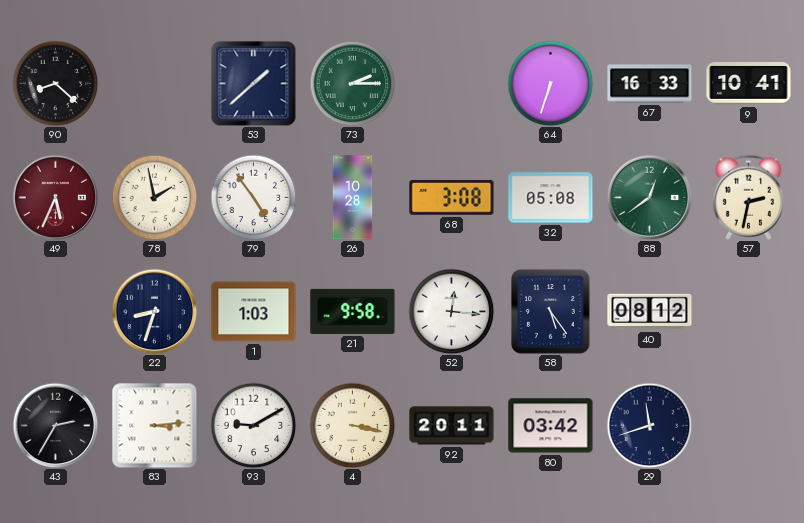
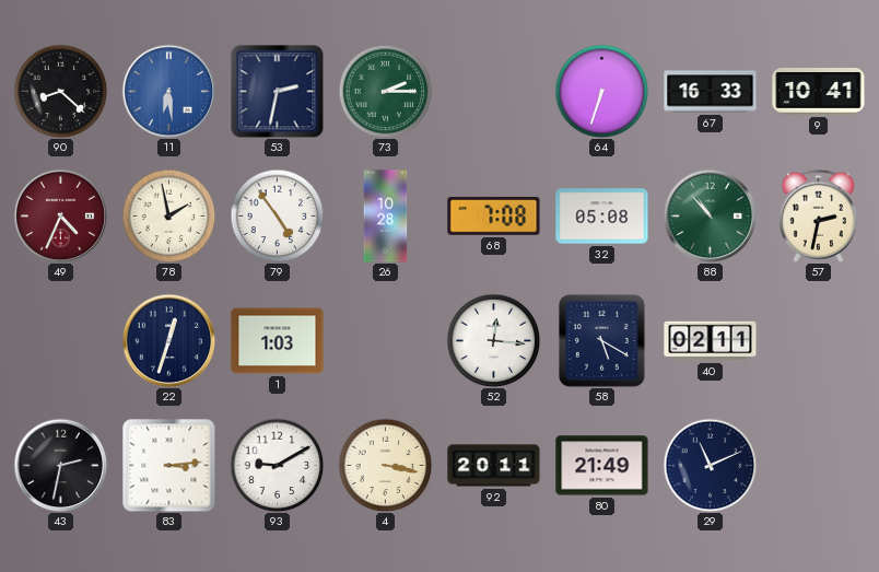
11: none -> 6:29
53: 1:38 -> 2:32
49: 5:34 -> 4:34
68: 3:08 -> 7:08
88: 12:39 -> 10:53
22: 8:33 -> 12:33
21: 9:58 -> none
58: 5:24 -> 5:20
40: 08:12 -> 02:11
43: 2:35 -> 2:32
80: 03:42 -> 21:49
29: 11:42 -> 11:11
